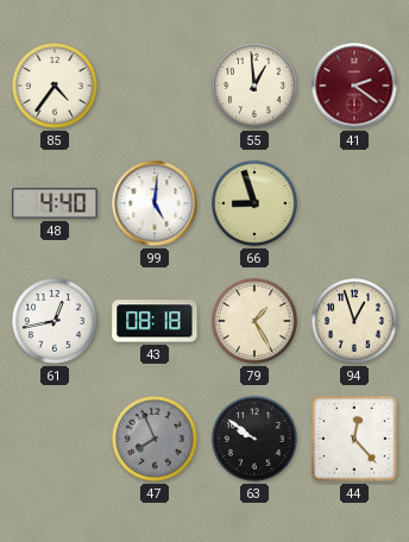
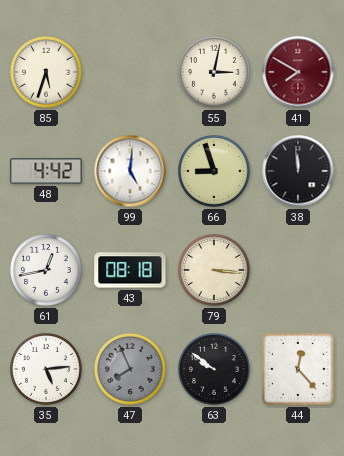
85: 4:36 -> 5:33
55: 12:59 -> 3:02
41: 2:21 -> 7:50
48: 4:40 -> 4:42
38: none -> 11:59
79: 1:25 -> 3:16
94: 12:57 -> none
35: none -> 5:14
